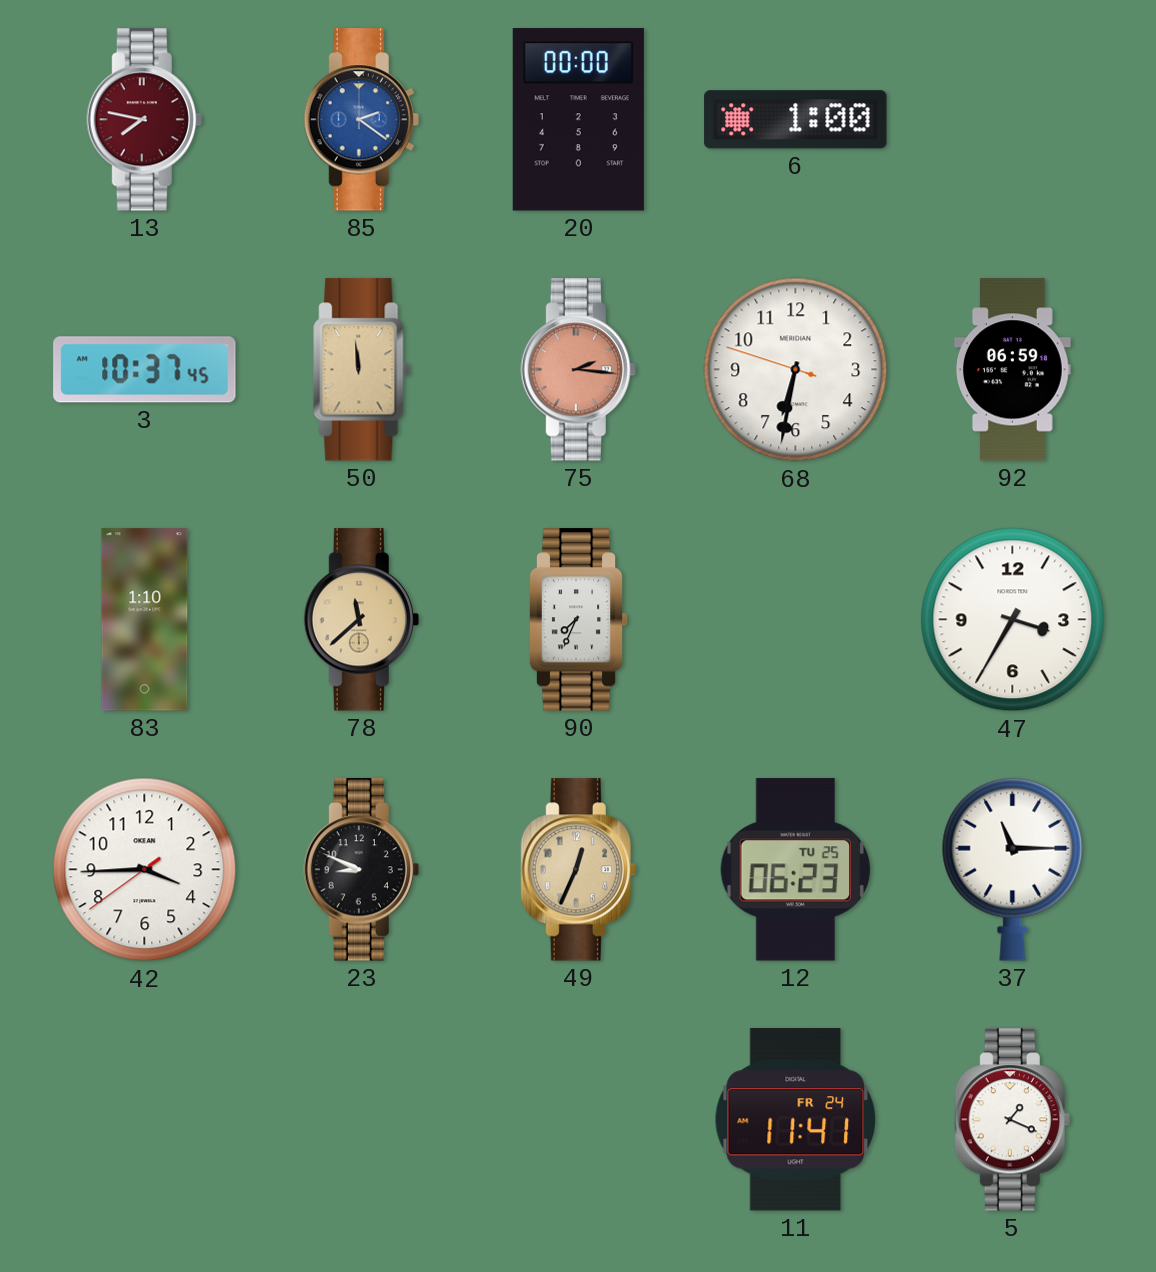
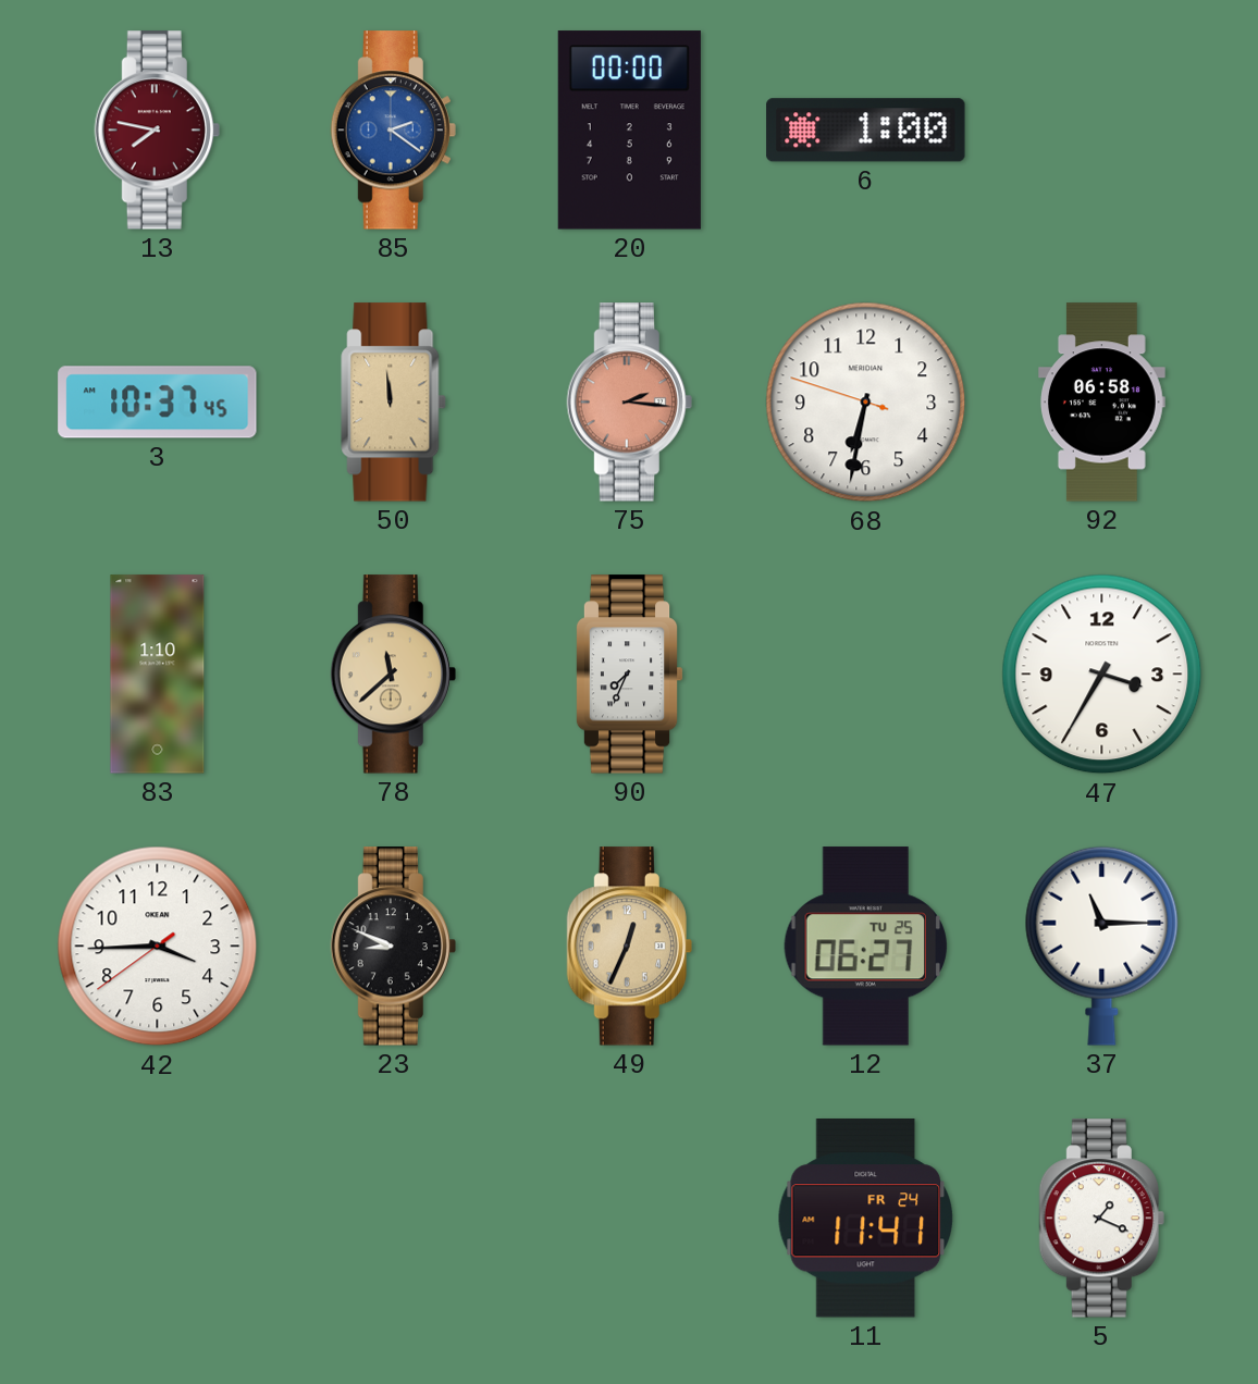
92: 06:59 -> 06:58
12: 06:23 -> 06:27
